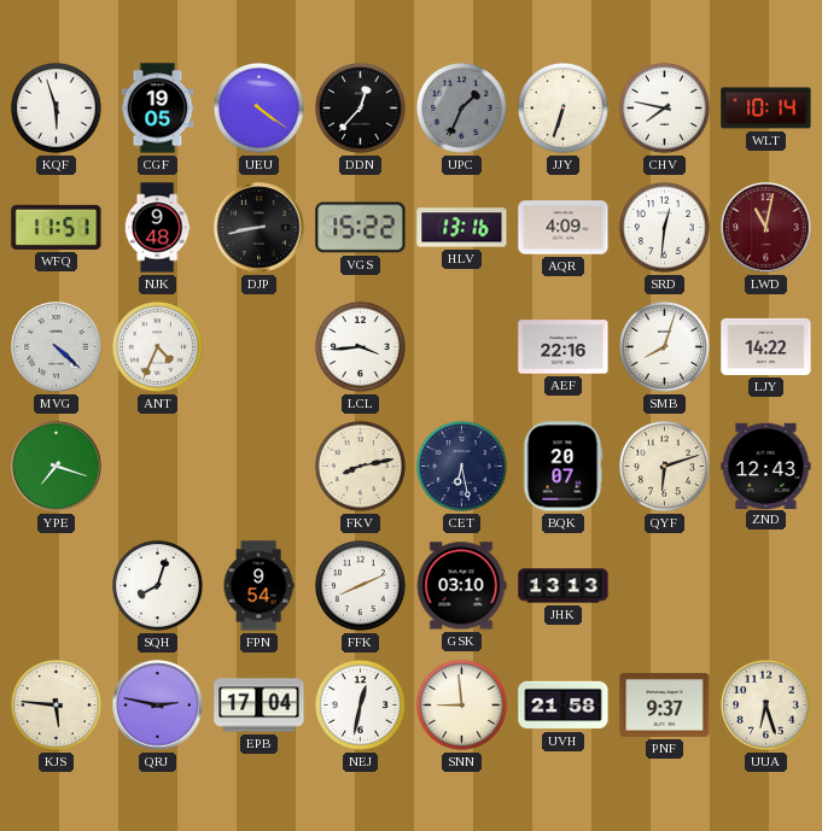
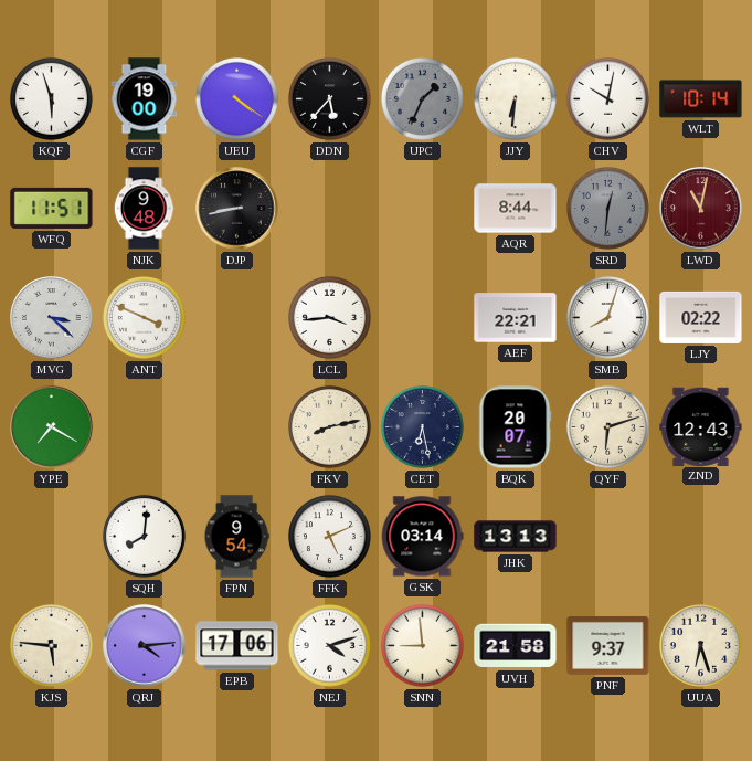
CGF: 19:05 -> 19:00
DDN: 12:37 -> 5:37
JJY: 6:33 -> 6:31
CHV: 7:47 -> 10:02
VGS: 15:22 -> none
HLV: 13:16 -> none
AQR: 4:09 -> 8:44
SRD dial: white -> grey
MVG: 4:22 -> 3:22
ANT: 4:34 -> 3:49
AEF: 22:16 -> 22:21
LJY: 14:22 -> 02:22
YPE: 7:18 -> 7:20
SQH: 8:03 -> 8:01
FFK: 8:11 -> 5:11
GSK: 03:10 -> 03:14
QRJ: 2:47 -> 4:14
EPB: 17:04 -> 17:06
NEJ: 12:32 -> 4:12
